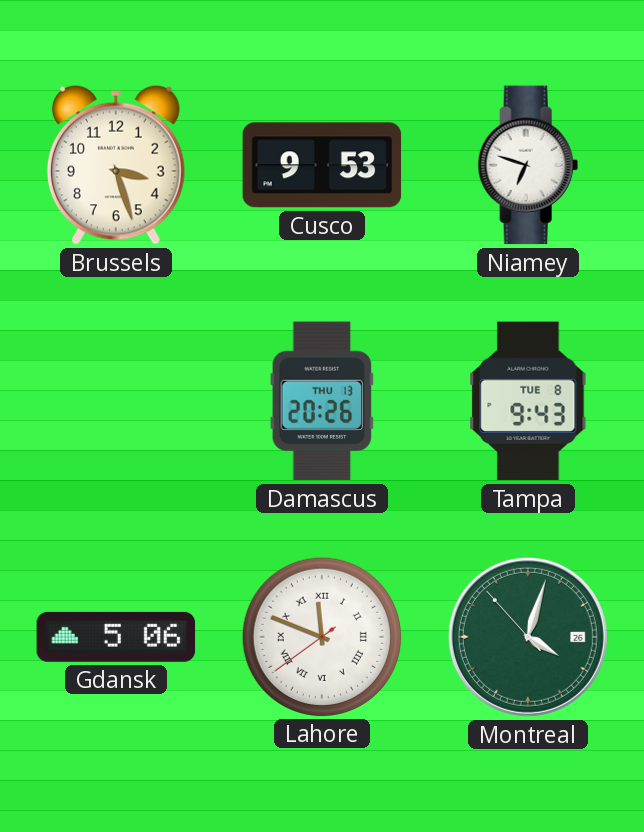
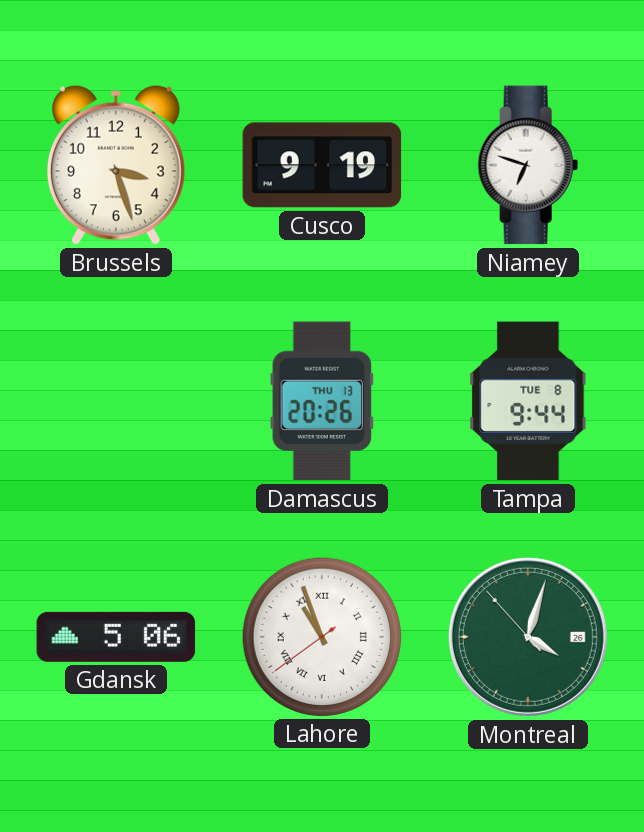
Cusco: 9:53 -> 9:19
Tampa: 9:43 -> 9:44
Lahore: 11:48 -> 10:56
